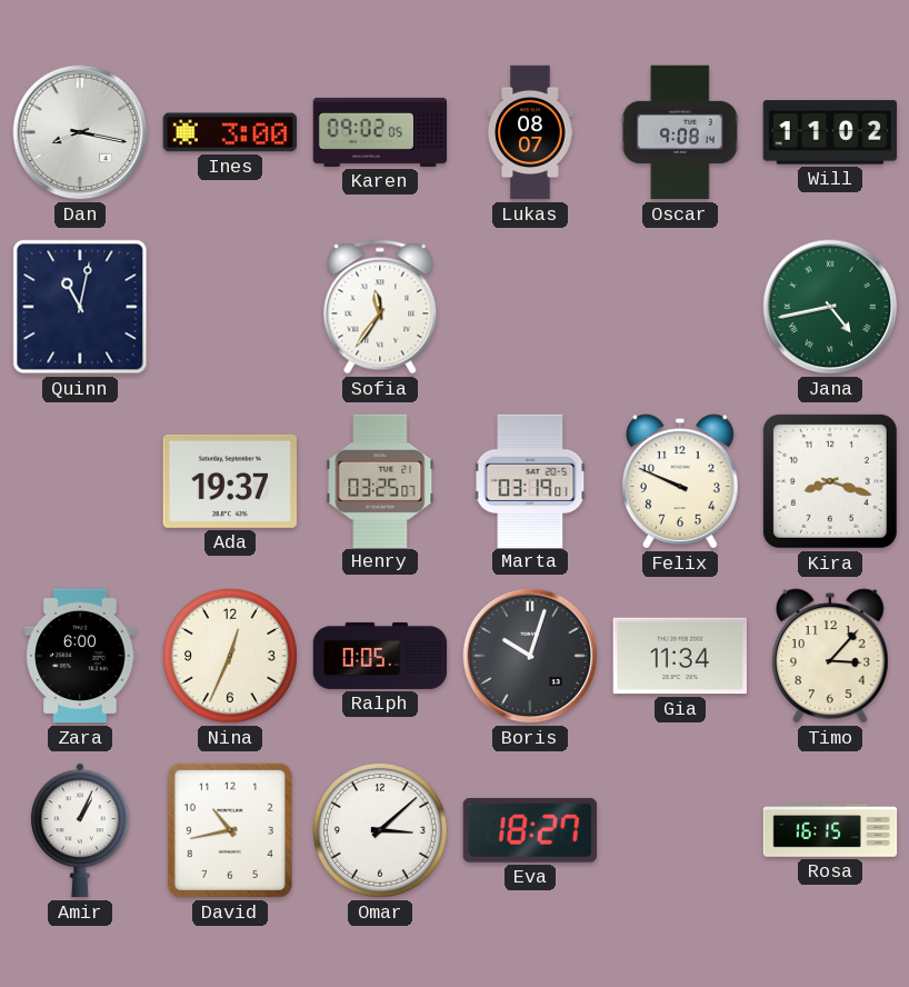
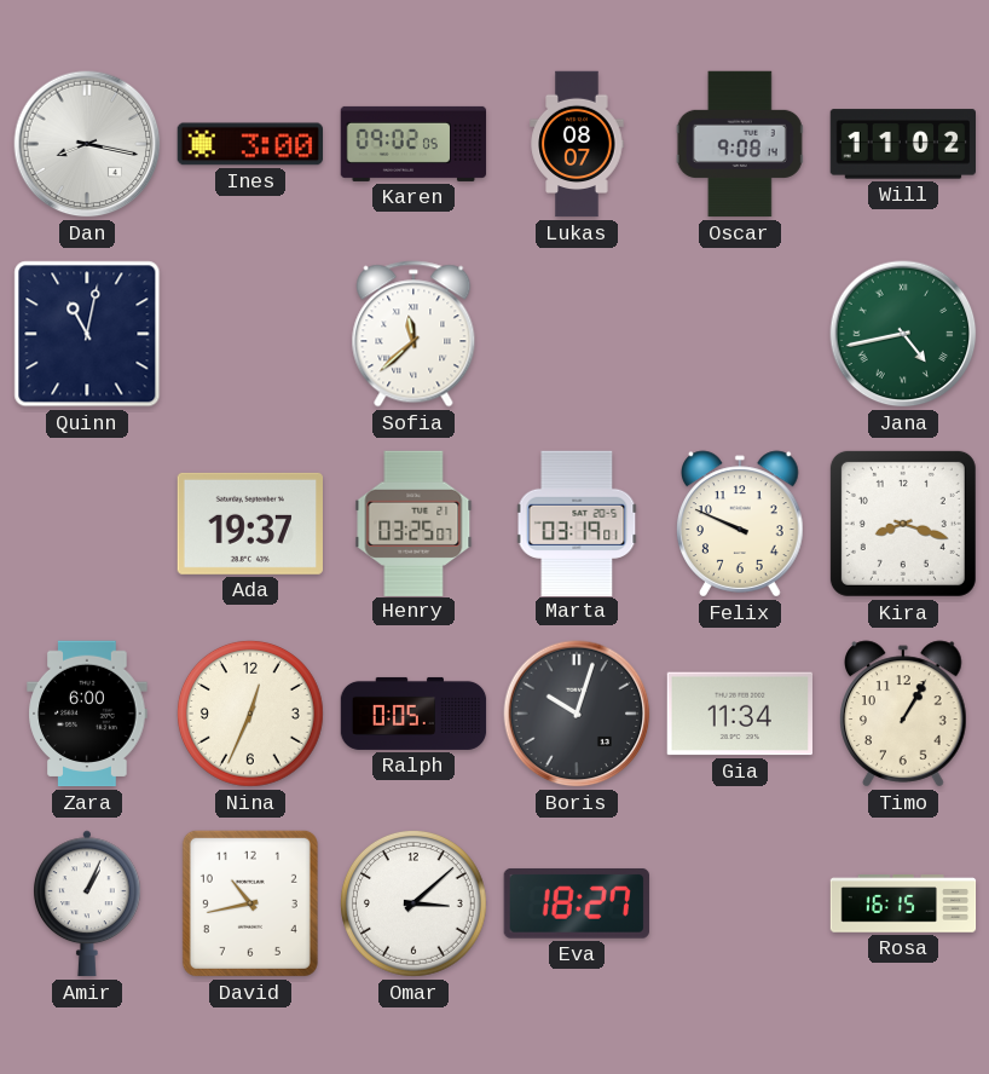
Sofia: 11:36 -> 11:38
Timo: 3:07 -> 1:05
